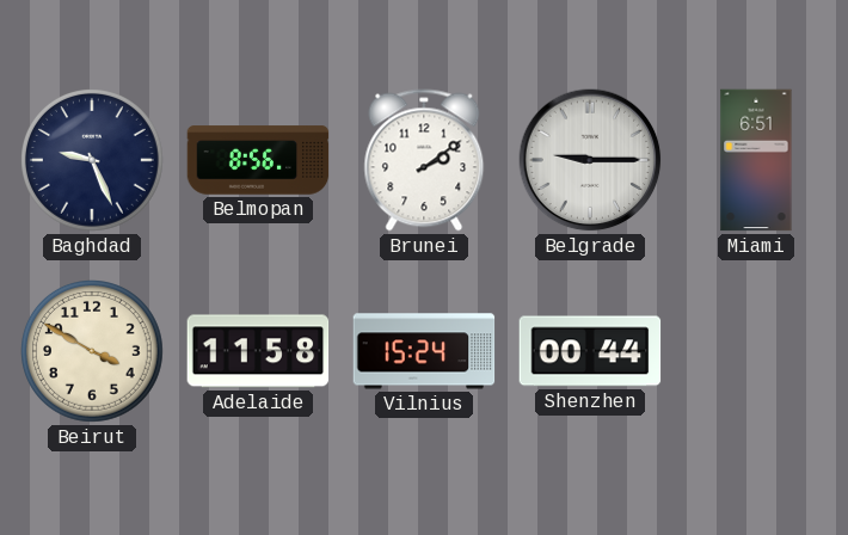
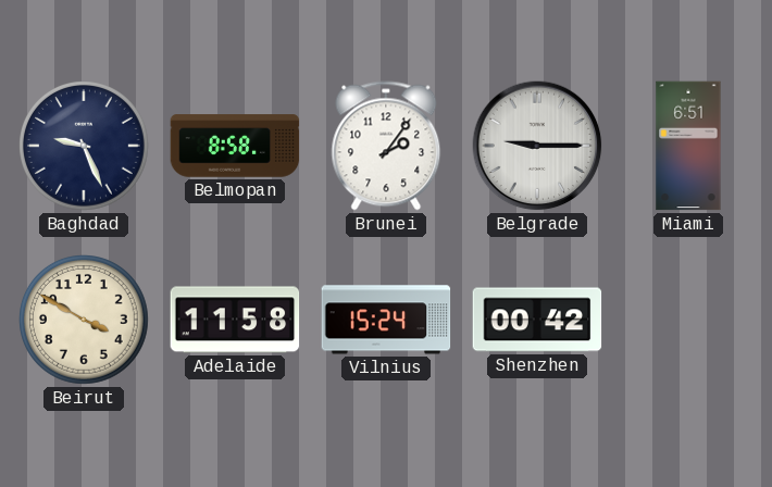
Belmopan: 8:56 -> 8:58
Brunei: 2:09 -> 2:06
Shenzhen: 00:44 -> 00:42
